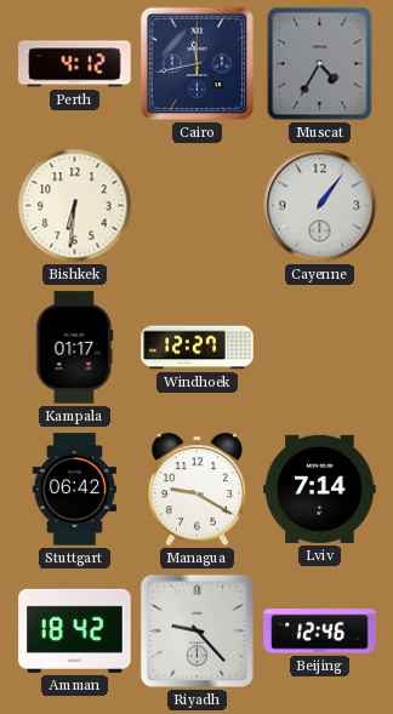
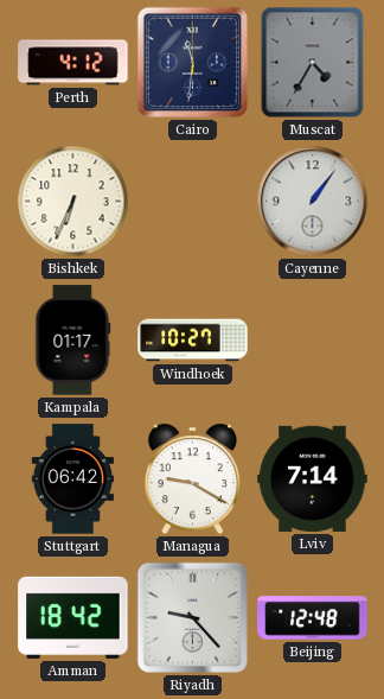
Cairo: 11:43 -> 11:31
Bishkek: 6:31 -> 6:34
Windhoek: 12:27 -> 10:27
Beijing: 12:46 -> 12:48
